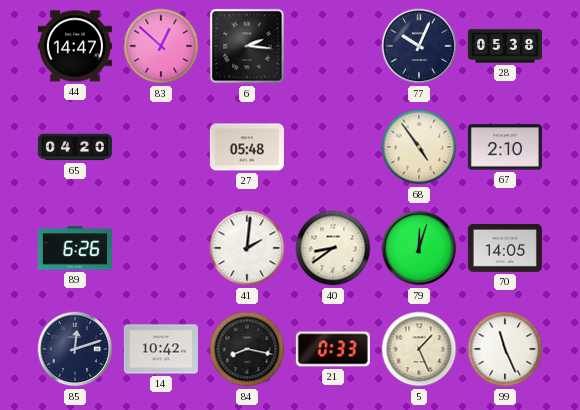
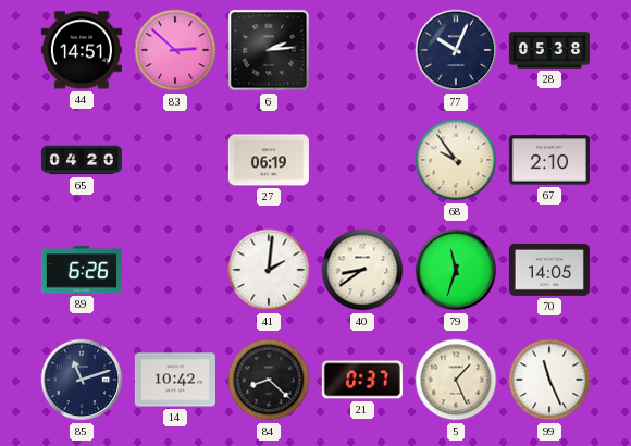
44: 14:47 -> 14:51
83: 12:52 -> 2:52
6: 2:16 -> 2:14
27: 05:48 -> 06:19
68: 4:54 -> 9:54
79: 12:03 -> 11:33
85: 12:12 -> 11:12
84: 8:17 -> 8:22
21: 0:33 -> 0:37
